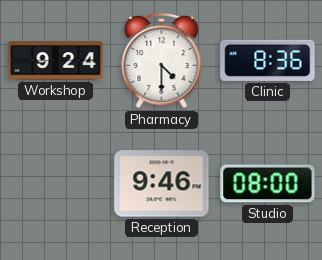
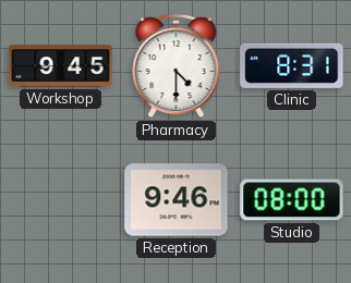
Workshop: 9:24 -> 9:45
Clinic: 8:36 -> 8:31
